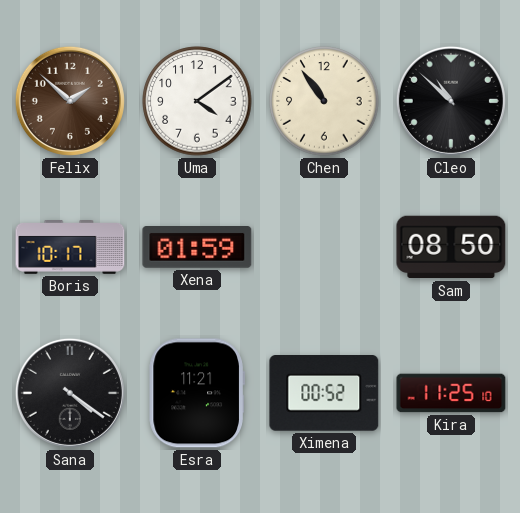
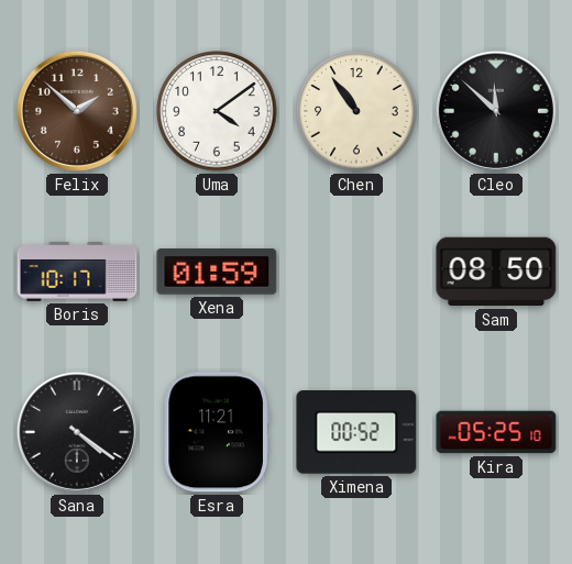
Cleo: 10:52 -> 11:52
Kira: 11:25 -> 05:25
